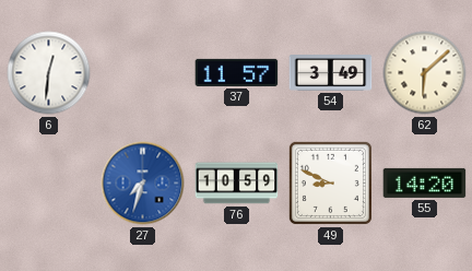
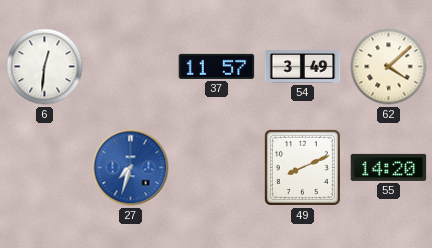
62: 6:08 -> 4:08
76: 10:59 -> none
49: 8:49 -> 8:11
